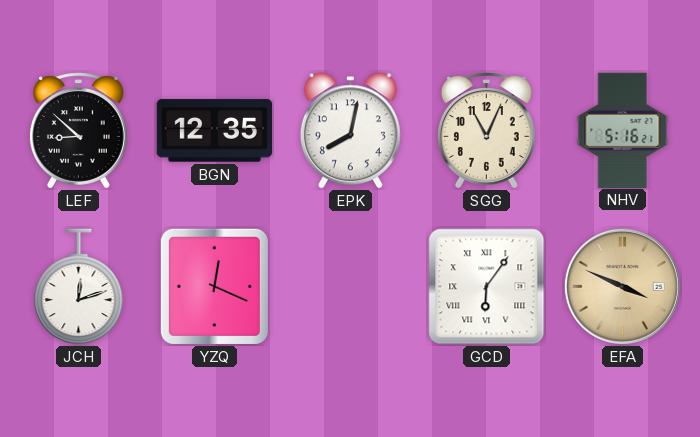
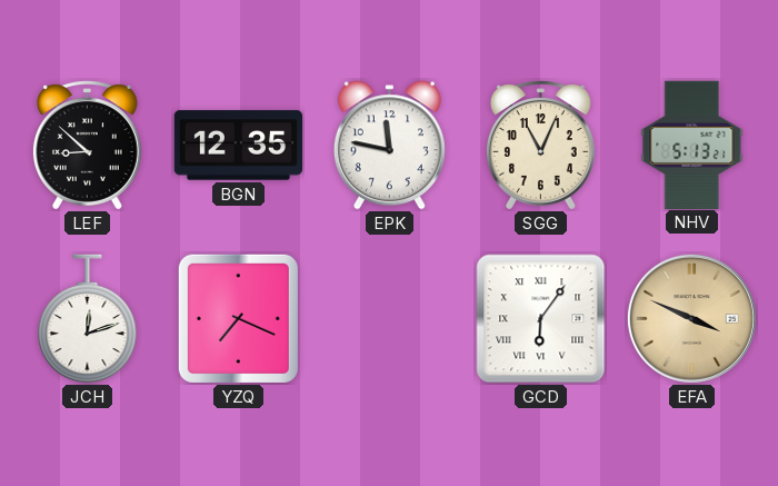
EPK: 8:02 -> 11:47
NHV: 5:16 -> 5:13
YZQ: 12:19 -> 7:19
